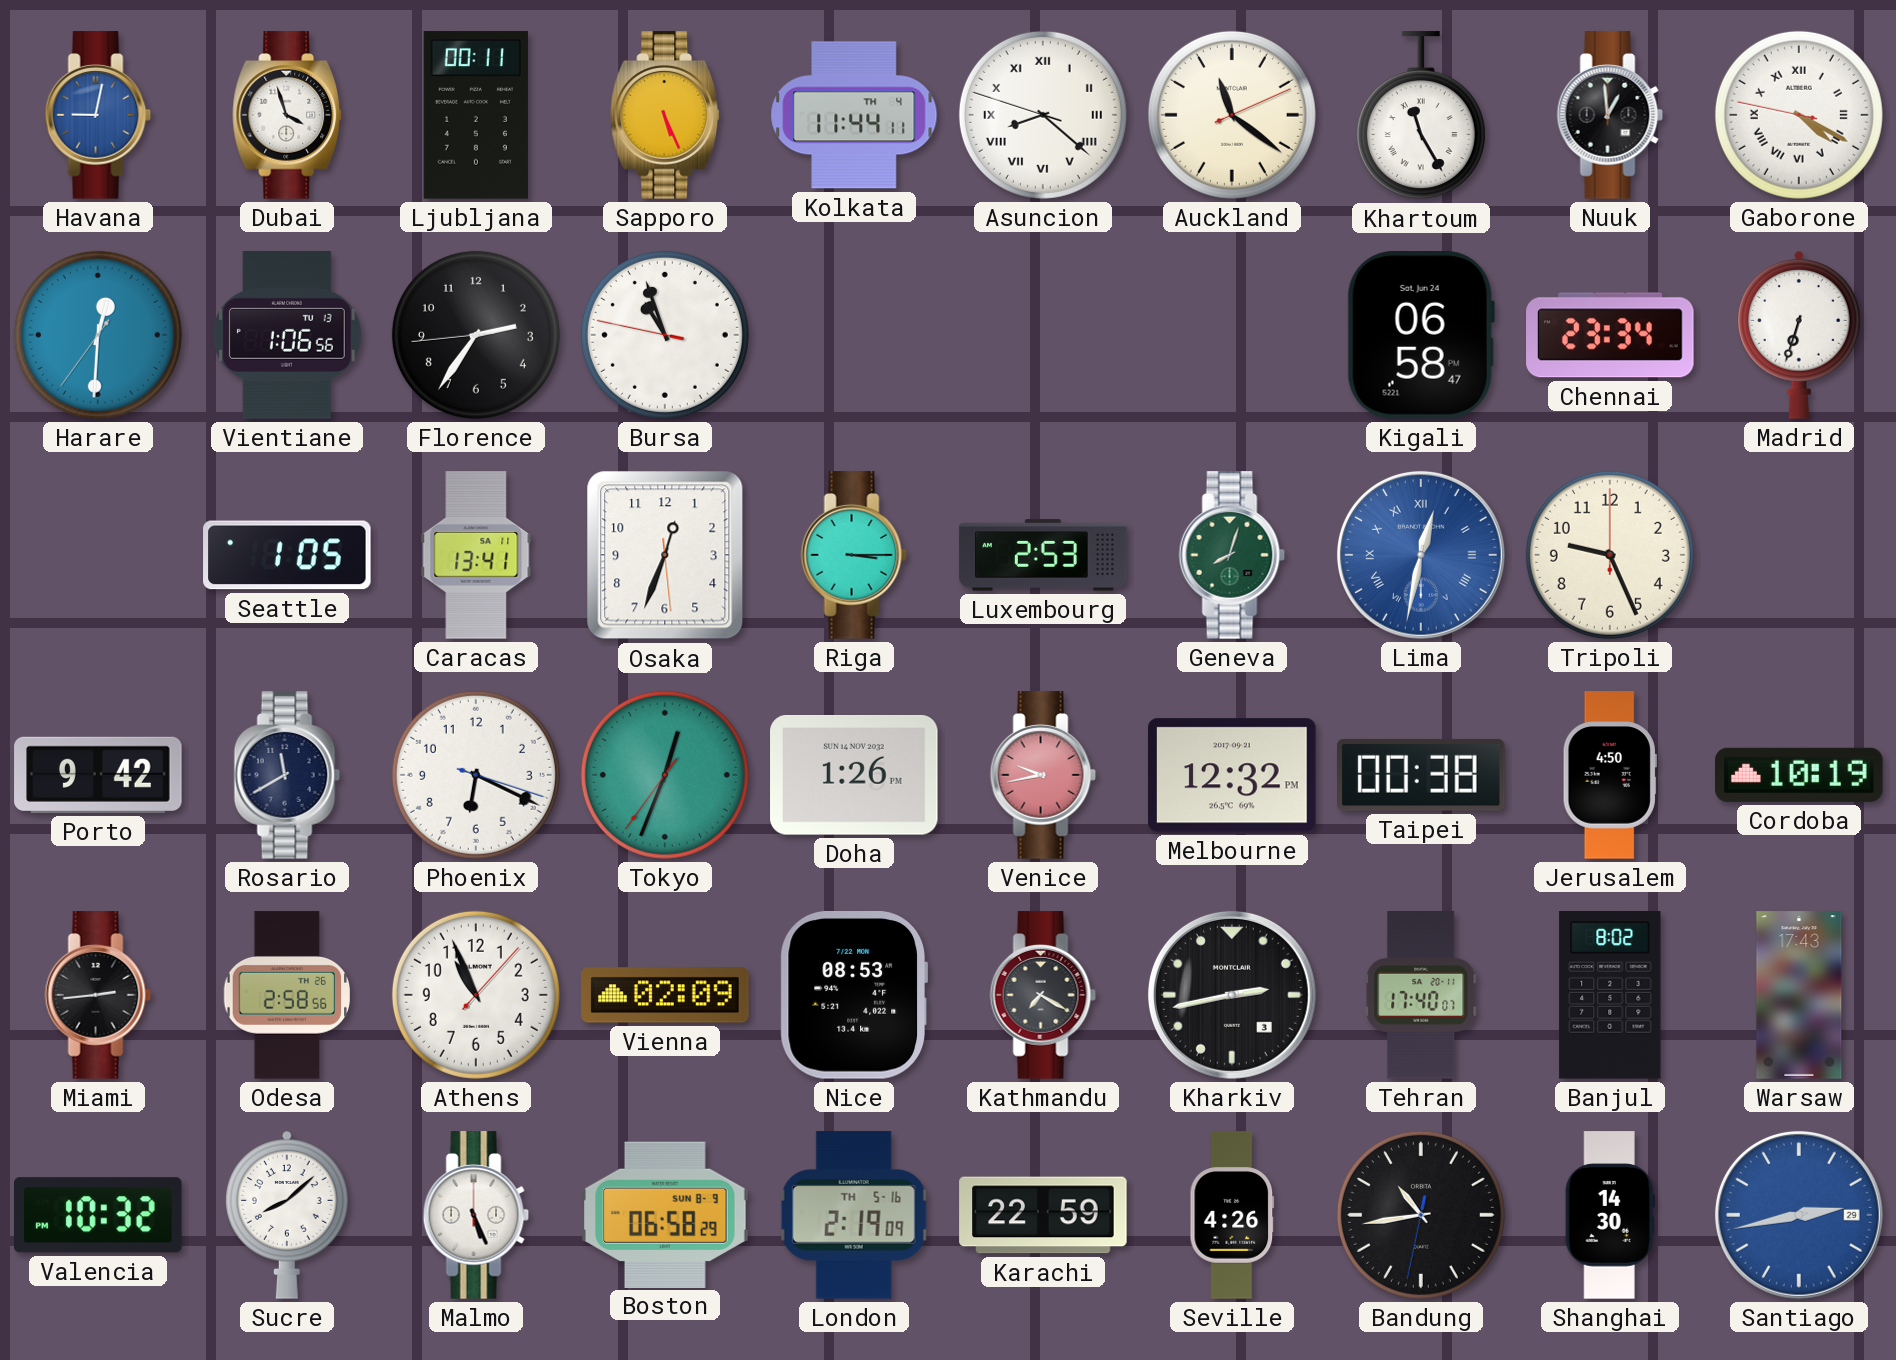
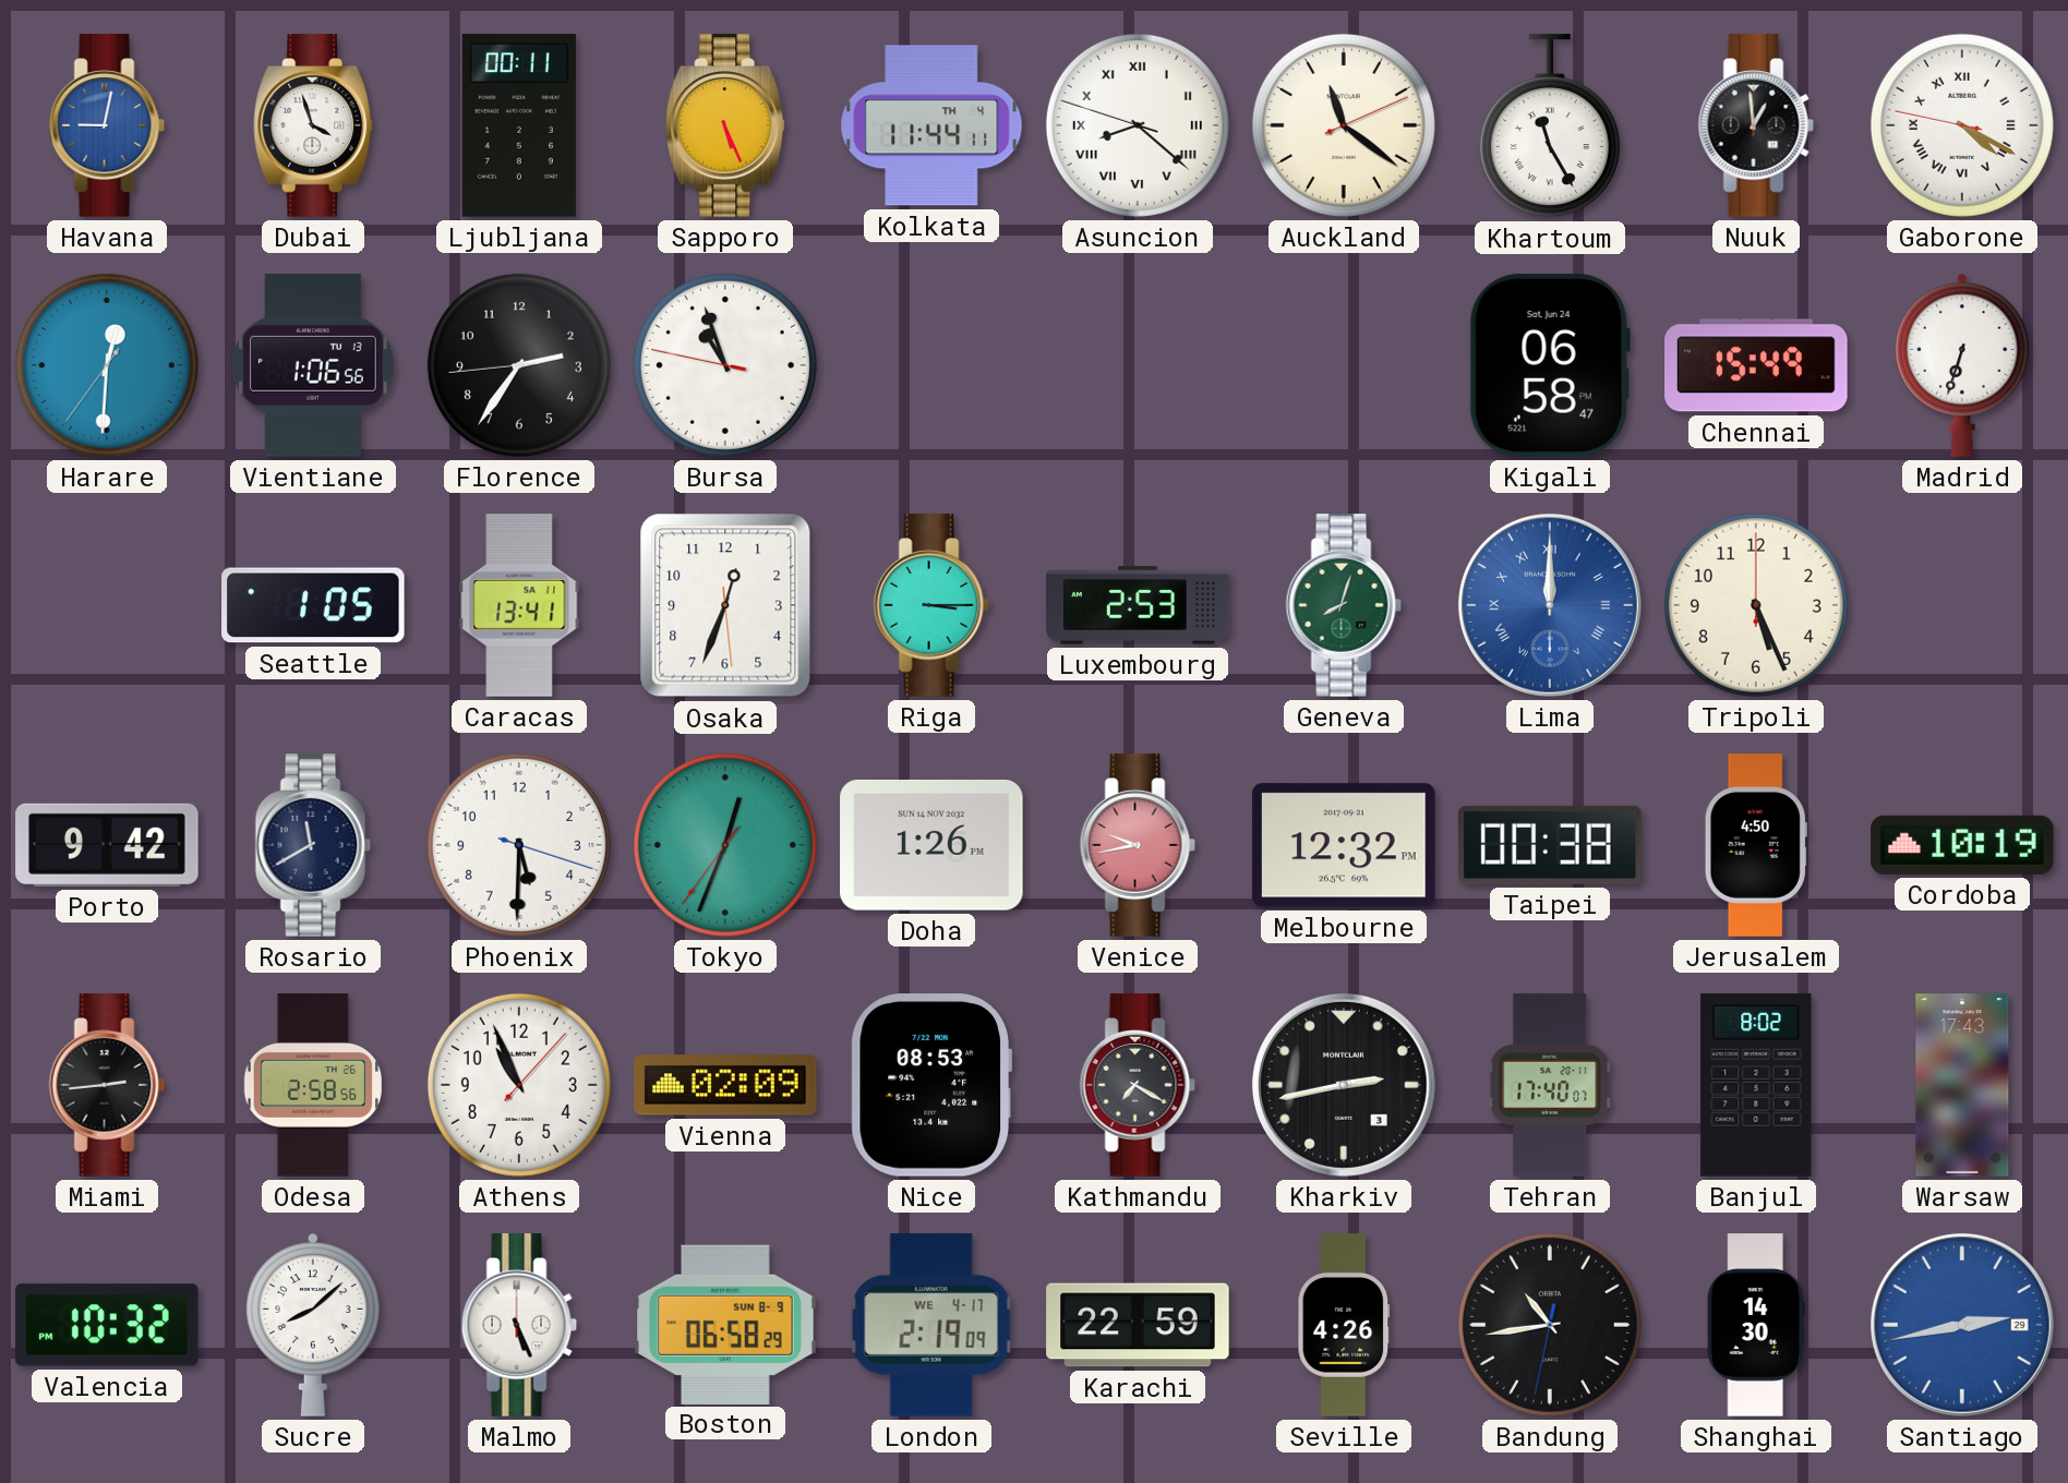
Chennai: 23:34 -> 15:49
Lima: 12:32 -> 12:00
Tripoli: 9:26 -> 5:26
Phoenix: 6:19 -> 5:30
London date: TH 5-16 -> WE 4-17
